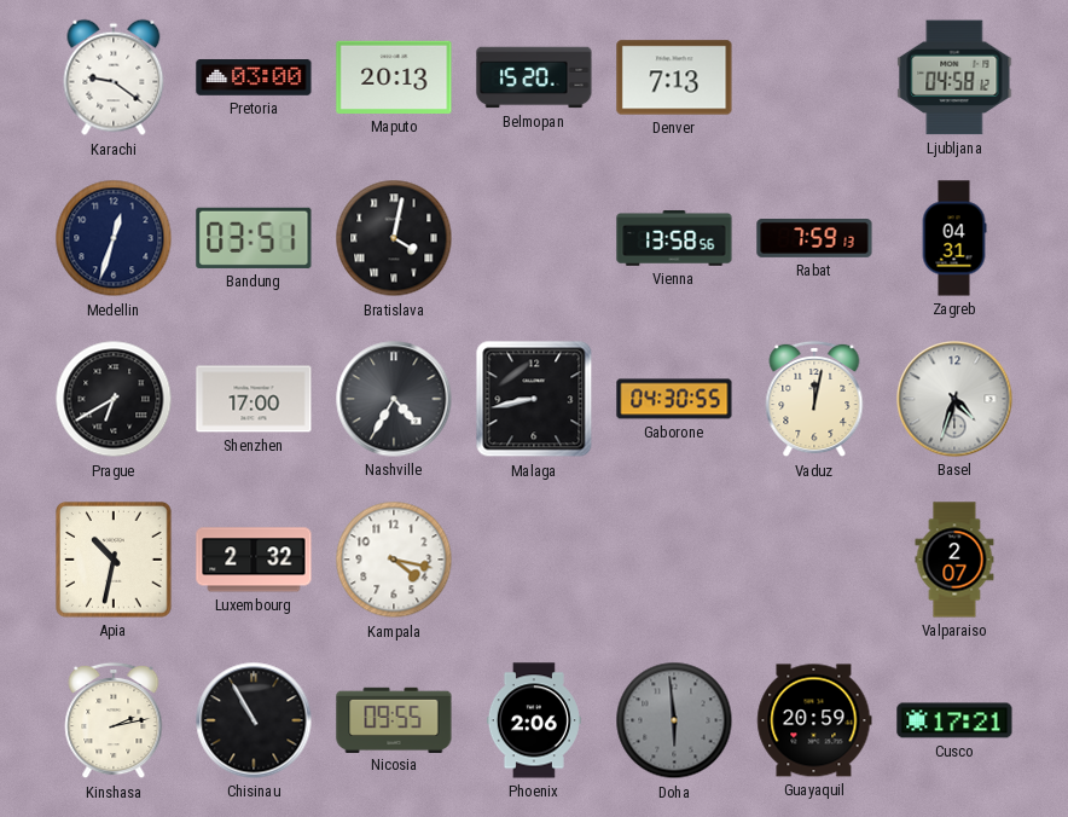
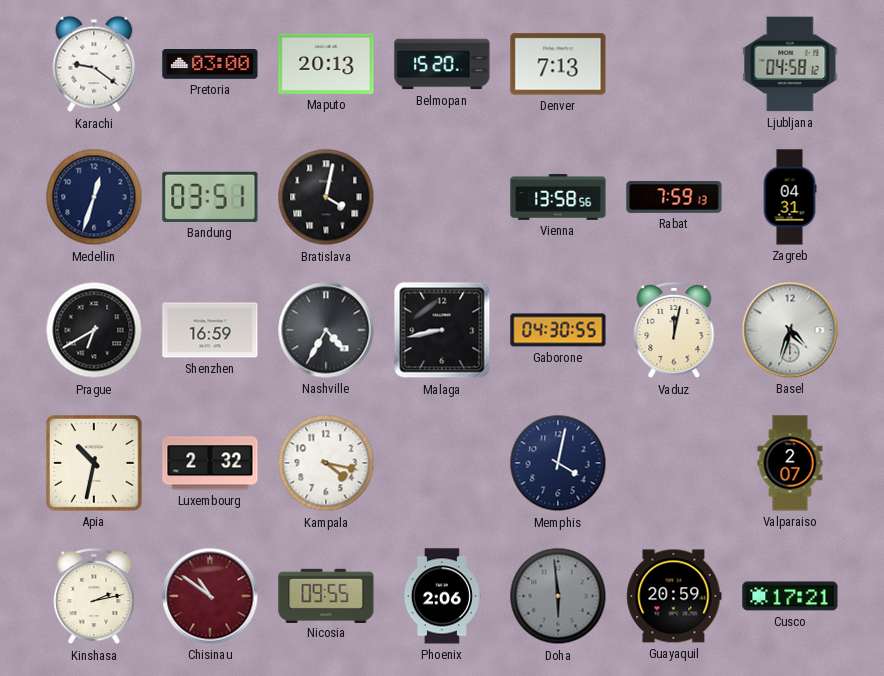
Shenzhen: 17:00 -> 16:59
Memphis: none -> 4:02
Chisinau: 10:55 -> 10:51
Chisinau dial: black -> burgundy
